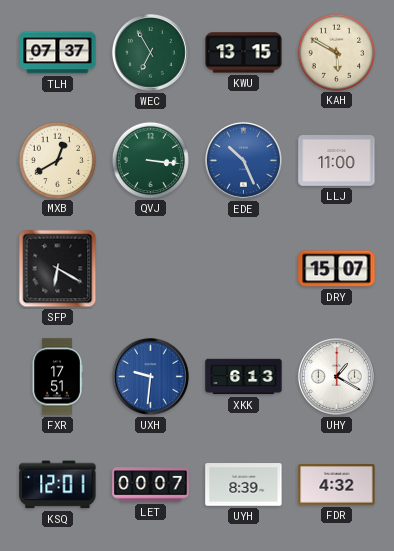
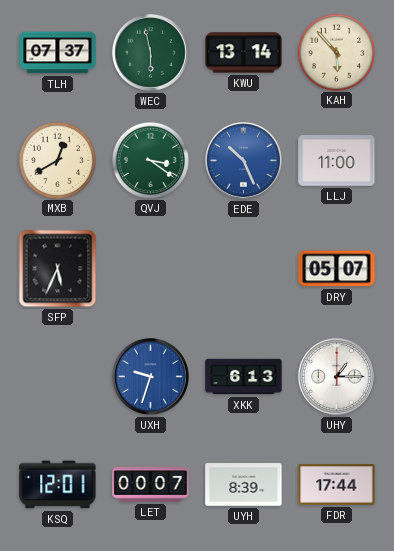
WEC: 6:55 -> 5:58
KWU: 13:15 -> 13:14
KAH: 5:50 -> 5:53
QVJ: 3:16 -> 3:21
SFP: 6:20 -> 5:34
DRY: 15:07 -> 05:07
FXR: 17:51 -> none
UXH: 9:31 -> 9:33
UHY: 1:20 -> 1:15
FDR: 4:32 -> 17:44
